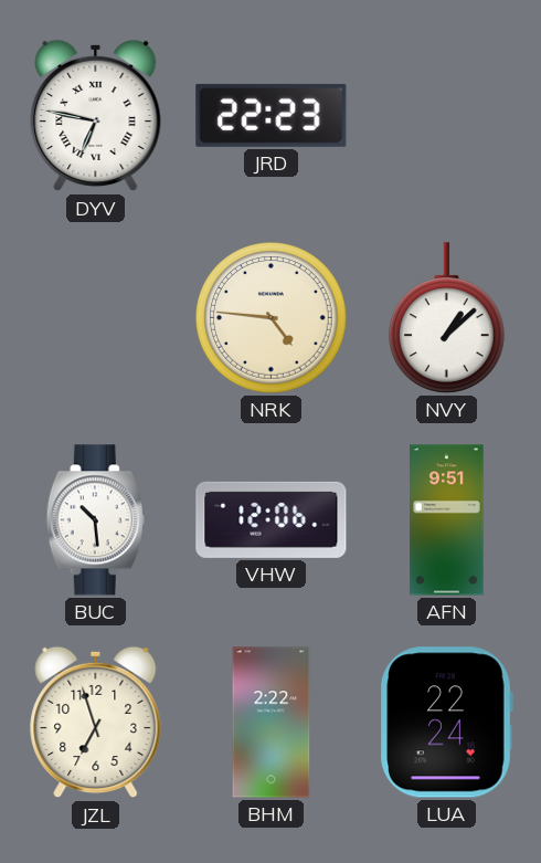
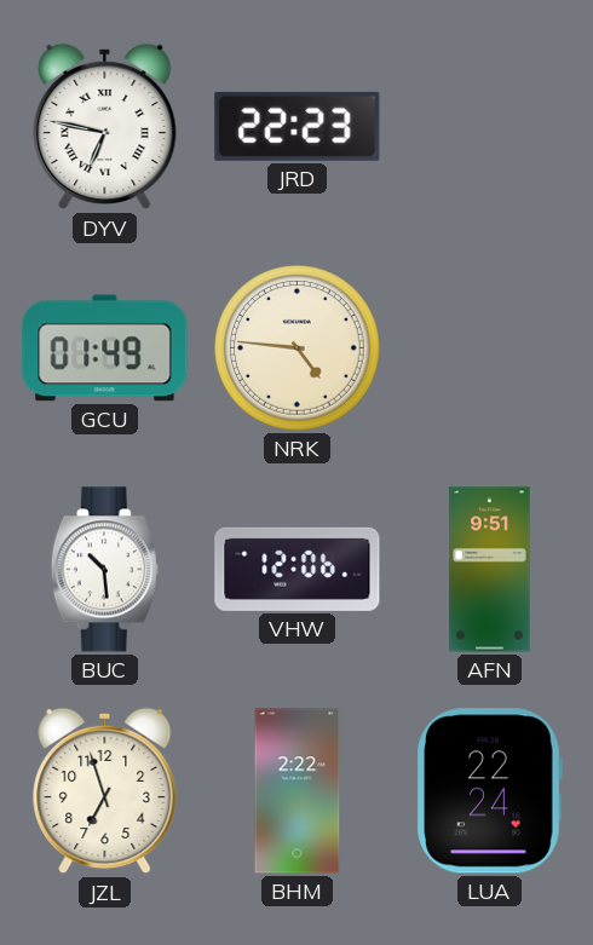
GCU: none -> 01:49
NVY: 1:08 -> none
